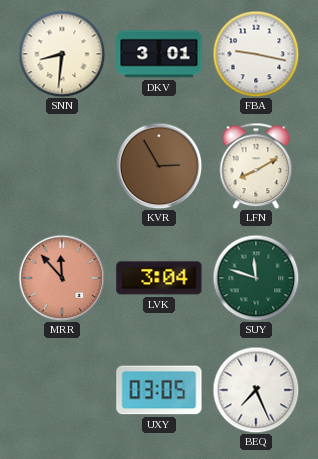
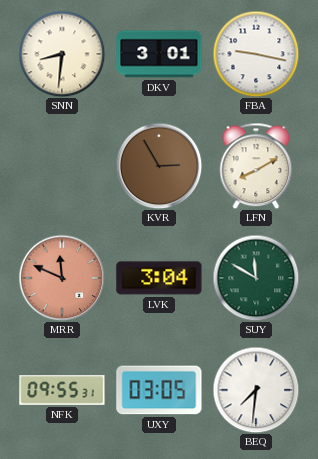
MRR: 11:53 -> 11:49
SUY: 11:48 -> 11:50
NFK: none -> 09:55
BEQ: 7:26 -> 7:31
